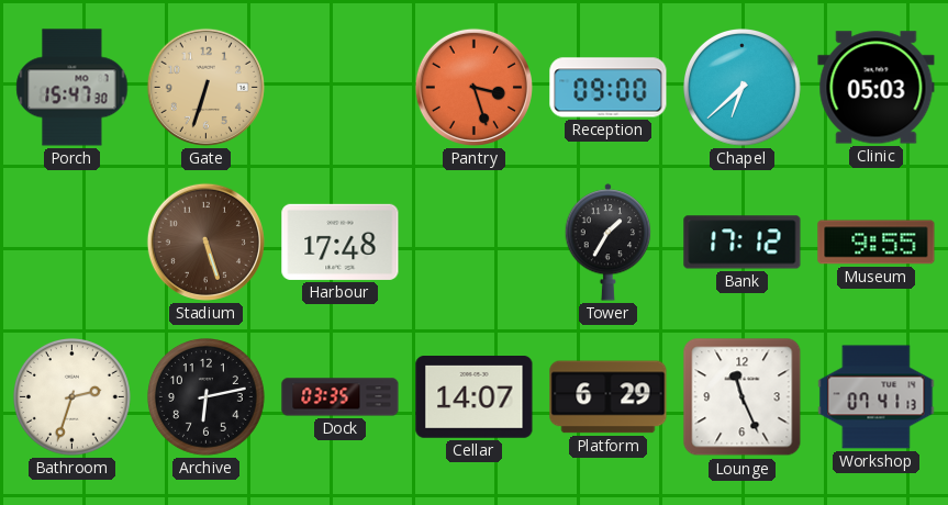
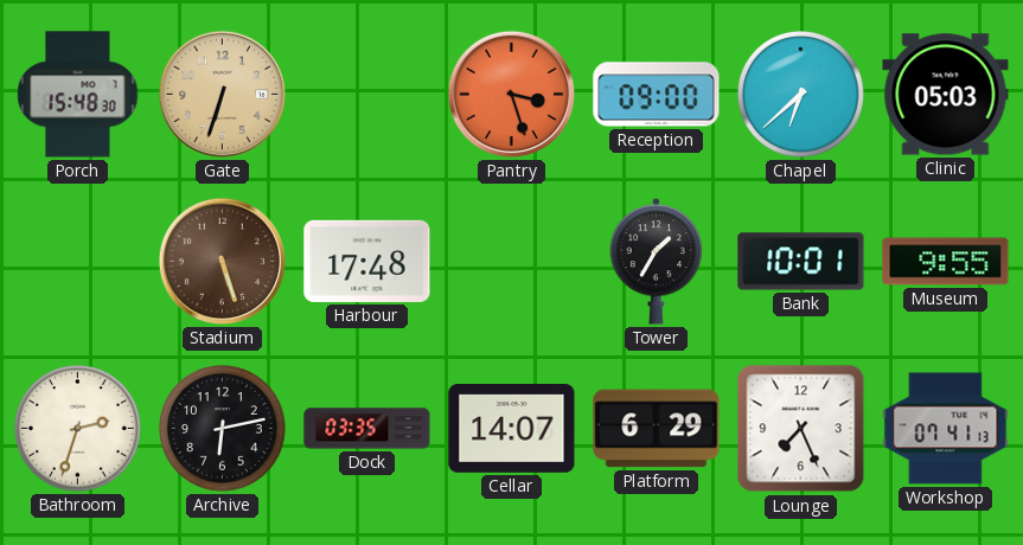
Porch: 15:47 -> 15:48
Bank: 17:12 -> 10:01
Lounge: 11:26 -> 7:26
